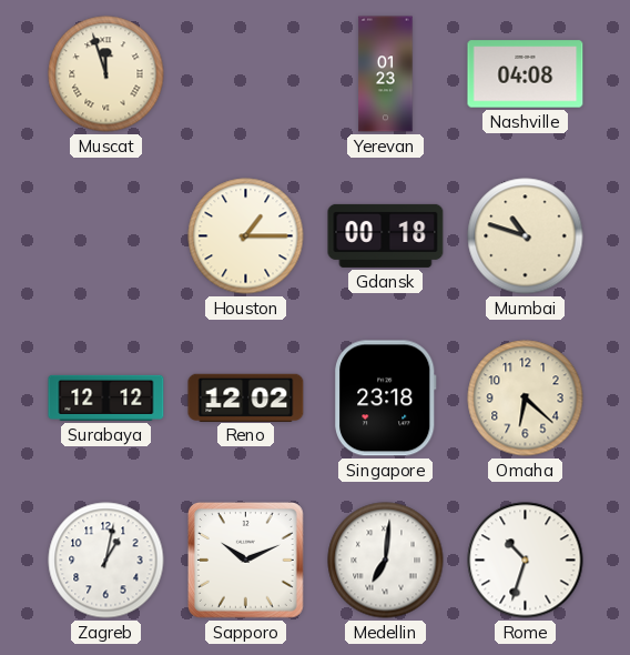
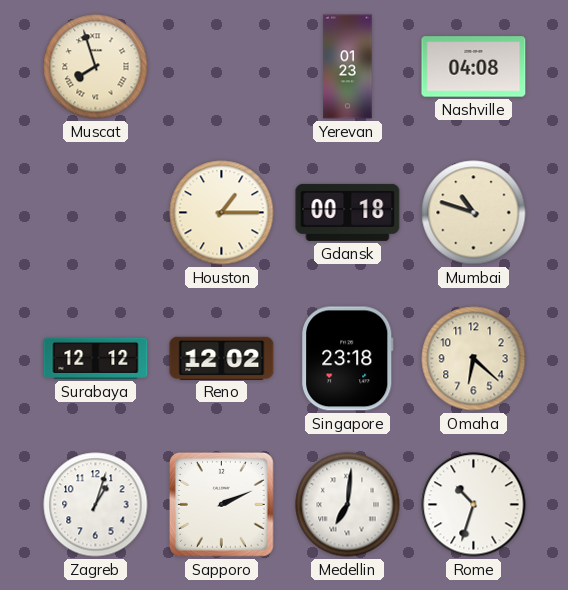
Muscat: 11:57 -> 7:57
Zagreb: 1:02 -> 1:03
Sapporo: 10:11 -> 2:11
